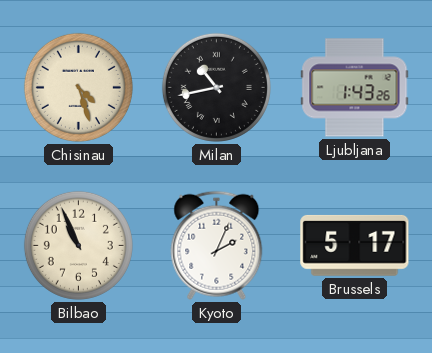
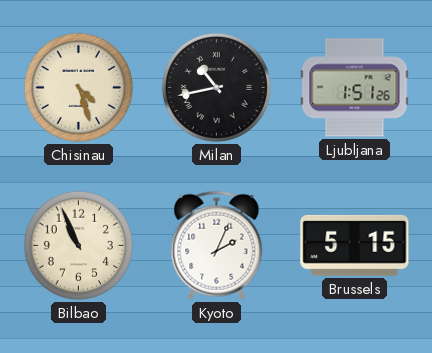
Ljubljana: 1:43 -> 1:51
Brussels: 5:17 -> 5:15
